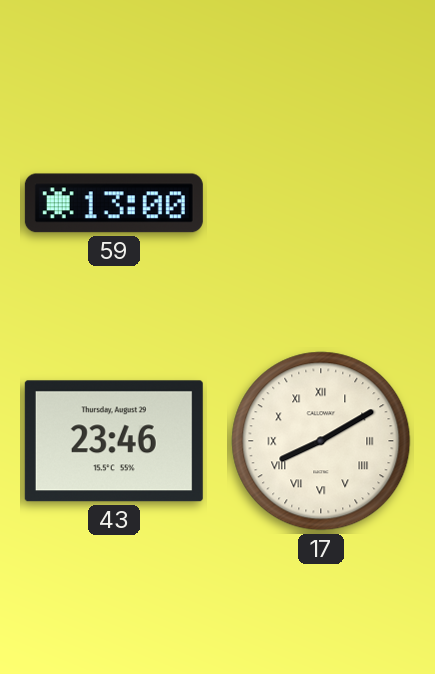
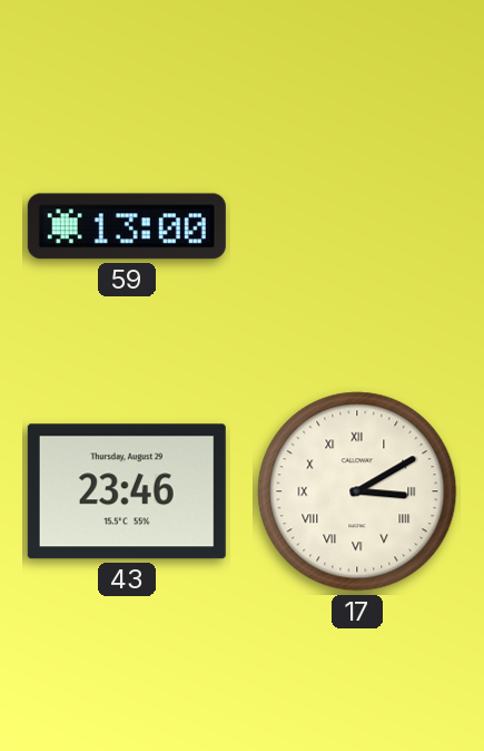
17: 8:10 -> 3:10
